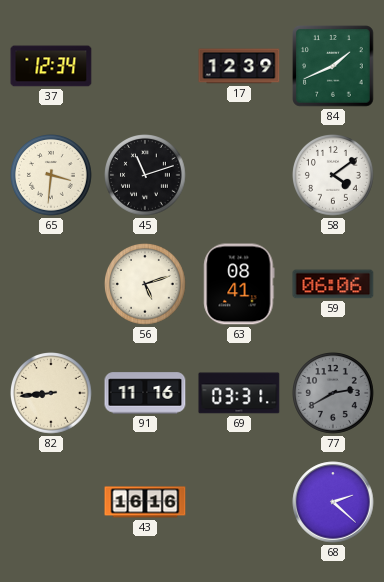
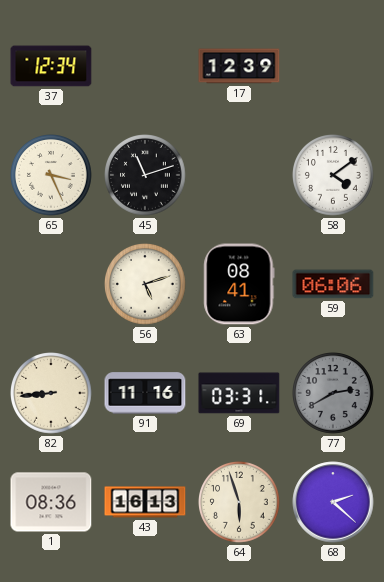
84: 1:41 -> none
65: 3:31 -> 3:26
1: none -> 08:36
43: 16:16 -> 16:13
64: none -> 5:57
